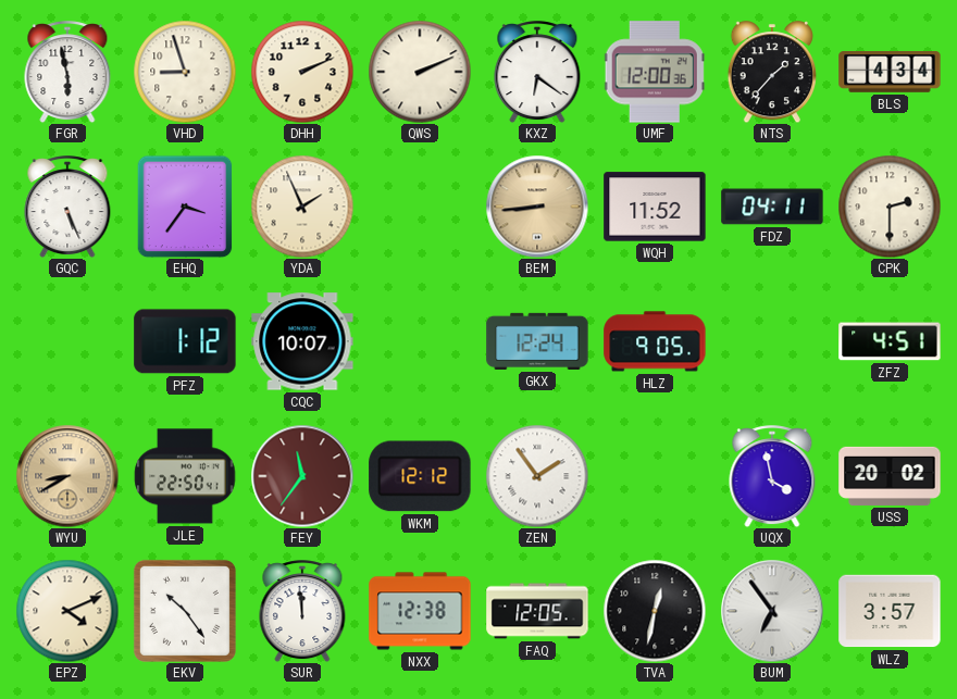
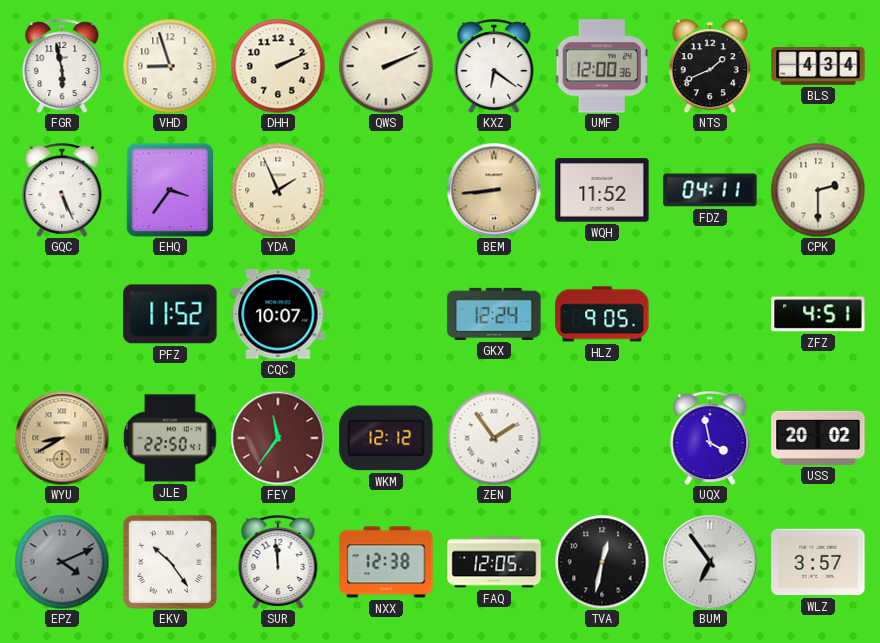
NTS: 1:37 -> 1:41
PFZ: 1:12 -> 11:52
EPZ dial: cream -> grey
